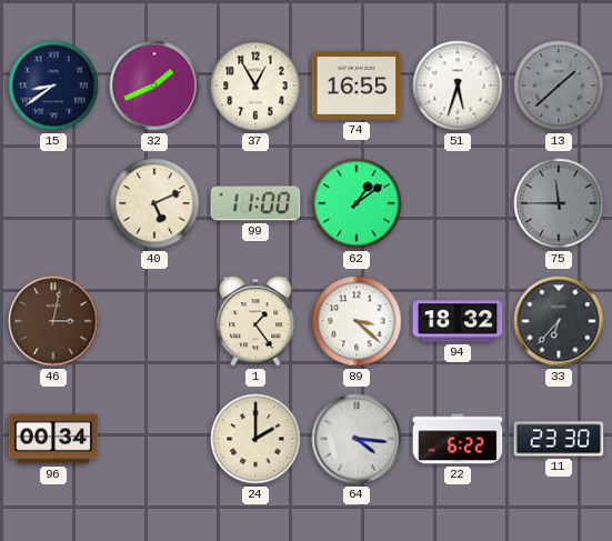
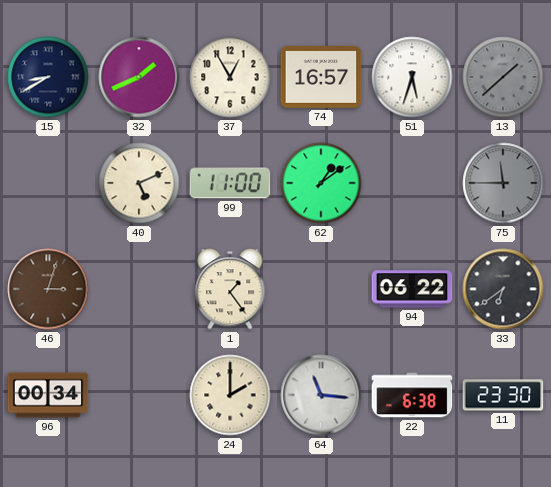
15: 8:39 -> 8:40
74: 16:55 -> 16:57
46: 3:02 -> 3:03
89: 3:22 -> none
94: 18:32 -> 06:22
33: 6:37 -> 6:39
64: 4:16 -> 11:16
22: 6:22 -> 6:38
